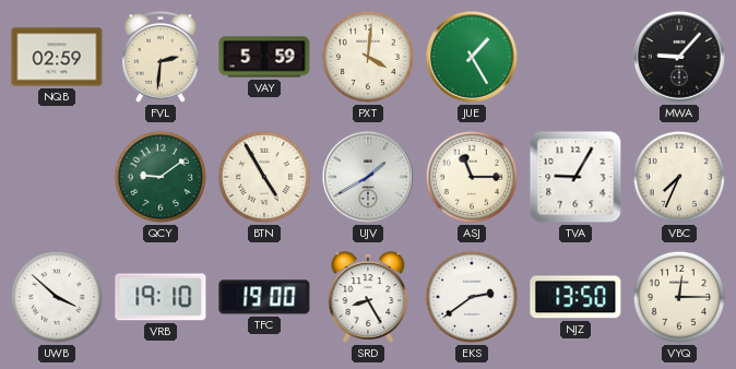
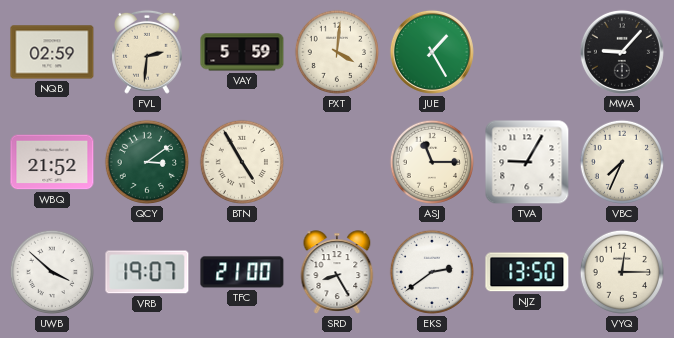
WBQ: none -> 21:52
QCY: 9:09 -> 3:09
UJV: 1:40 -> none
VRB: 19:10 -> 19:07
TFC: 19:00 -> 21:00
